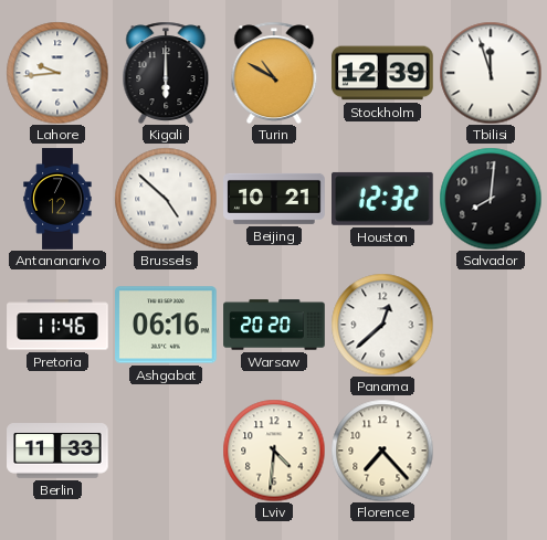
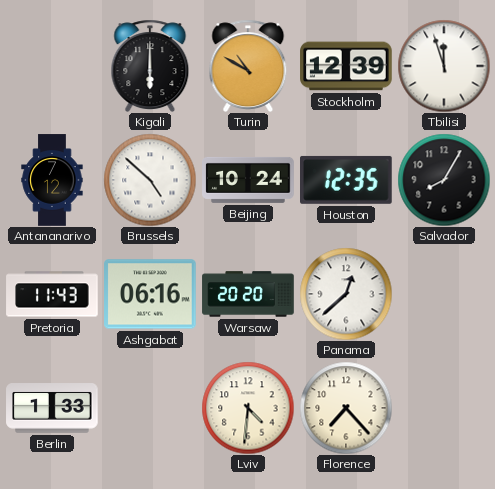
Lahore: 9:44 -> none
Beijing: 10:21 -> 10:24
Houston: 12:32 -> 12:35
Salvador: 8:01 -> 8:05
Pretoria: 11:46 -> 11:43
Berlin: 11:33 -> 1:33
